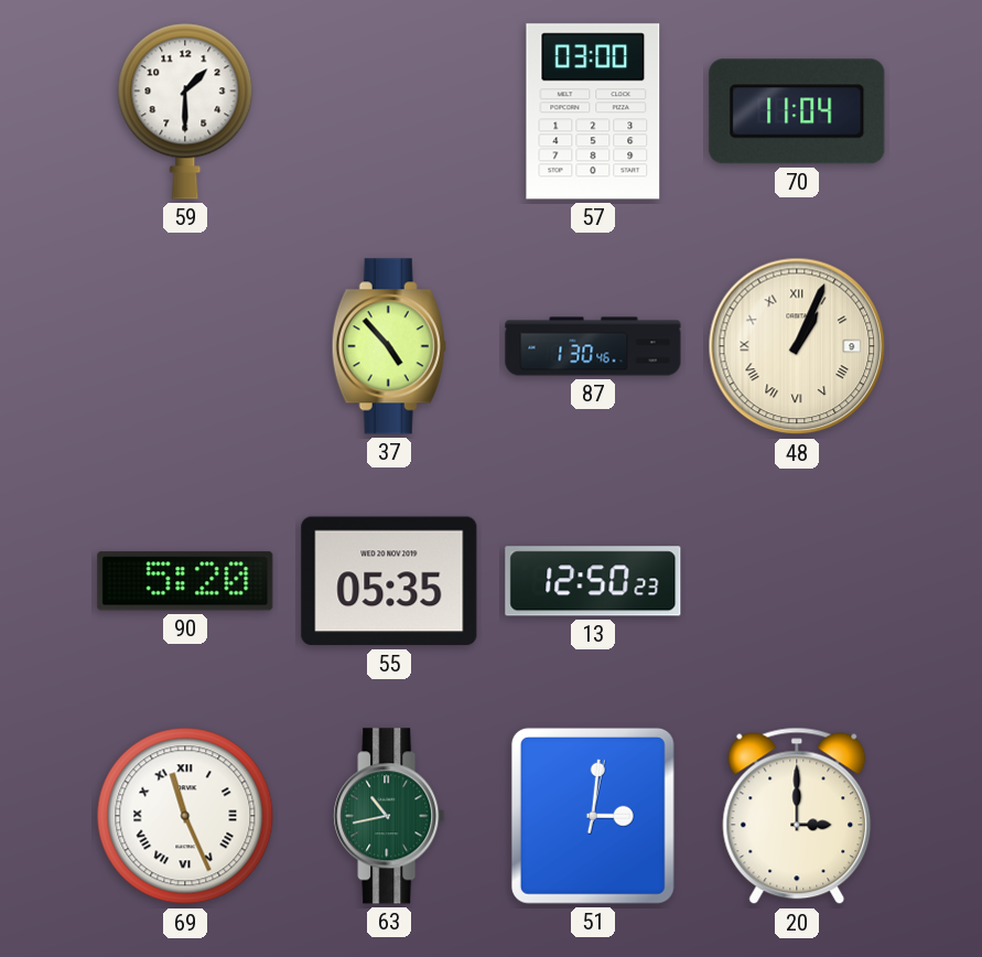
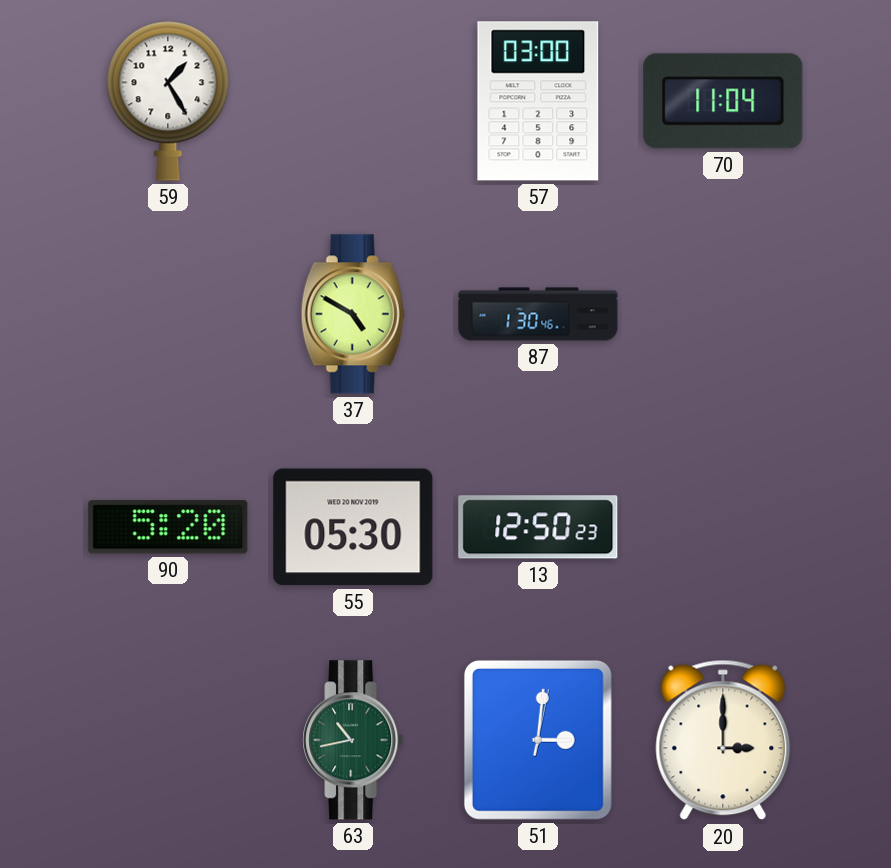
59: 1:30 -> 1:25
37: 4:53 -> 4:50
48: 1:04 -> none
55: 05:35 -> 05:30
69: 11:26 -> none
